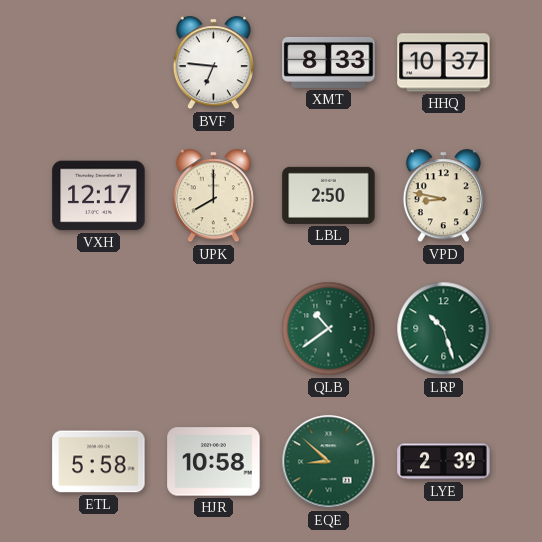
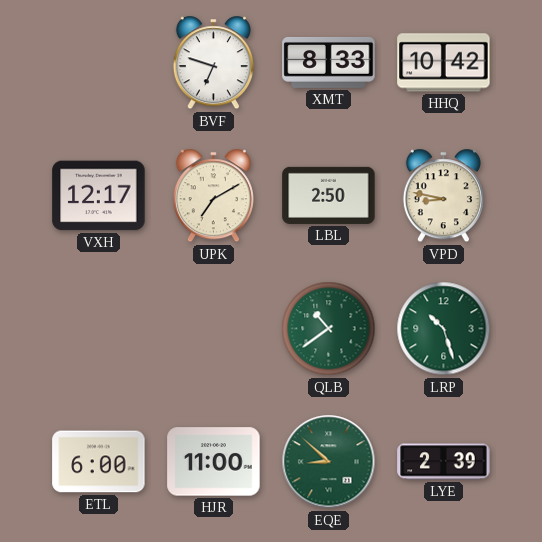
BVF: 6:46 -> 6:48
HHQ: 10:37 -> 10:42
UPK: 8:00 -> 7:10
ETL: 5:58 -> 6:00
HJR: 10:58 -> 11:00
